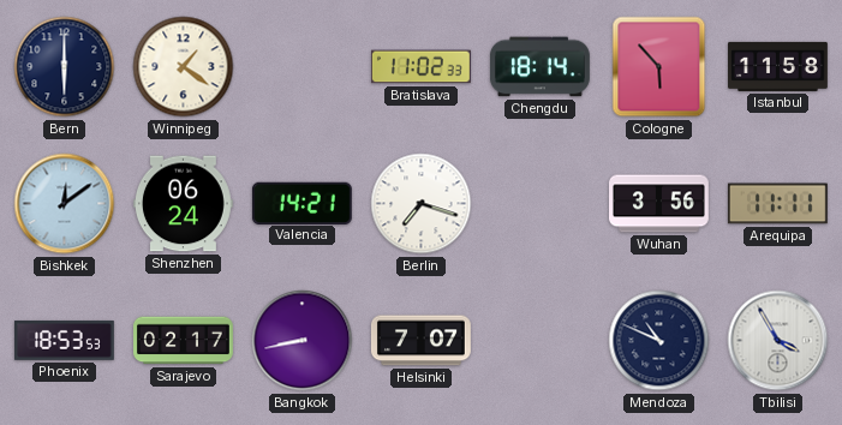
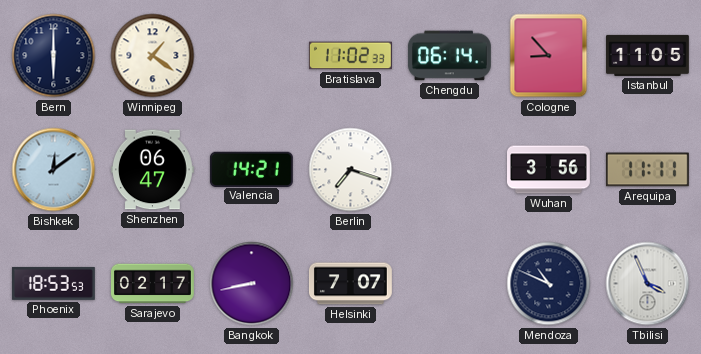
Chengdu: 18:14 -> 06:14
Cologne: 5:53 -> 8:53
Istanbul: 11:58 -> 11:05
Shenzhen: 06:24 -> 06:47
Tbilisi: 3:55 -> 3:56
